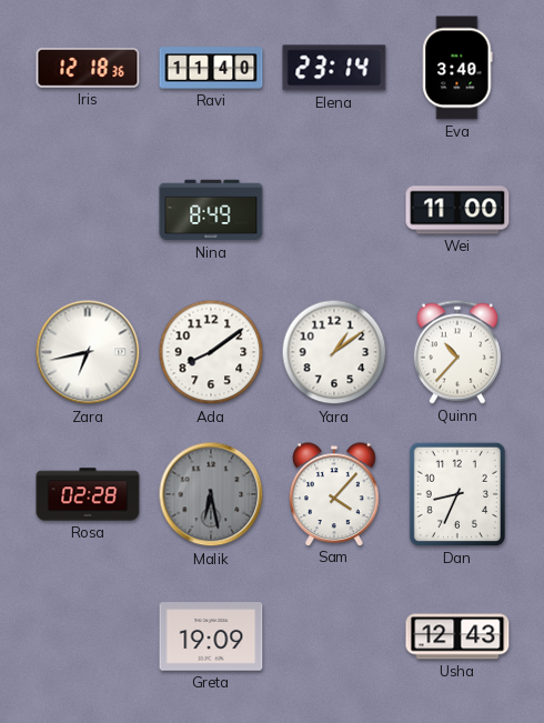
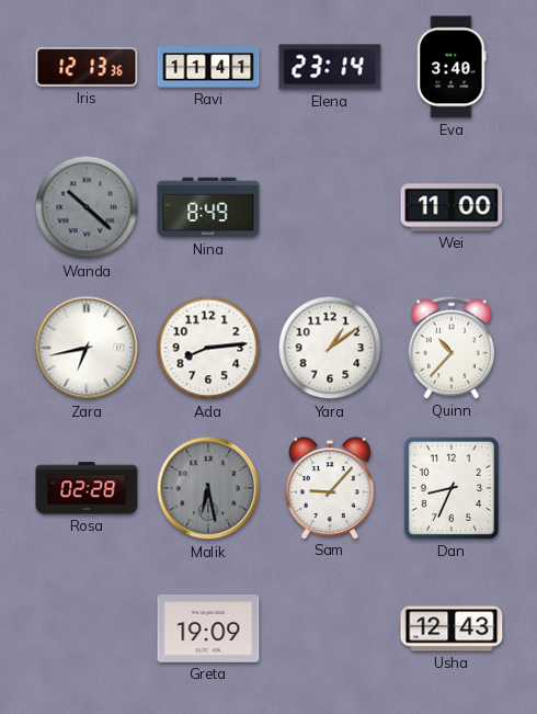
Iris: 12:18 -> 12:13
Ravi: 11:40 -> 11:41
Wanda: none -> 10:22
Ada: 8:09 -> 8:14
Sam: 4:07 -> 9:07
